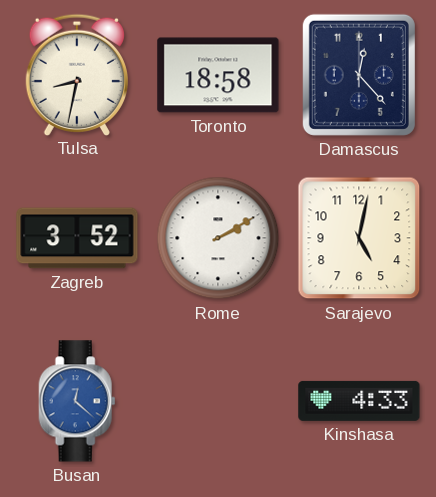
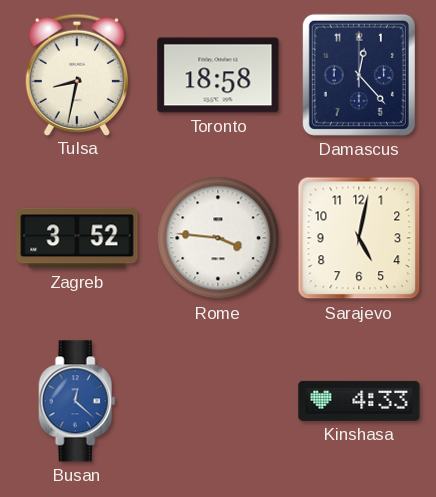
Rome: 2:10 -> 3:46
